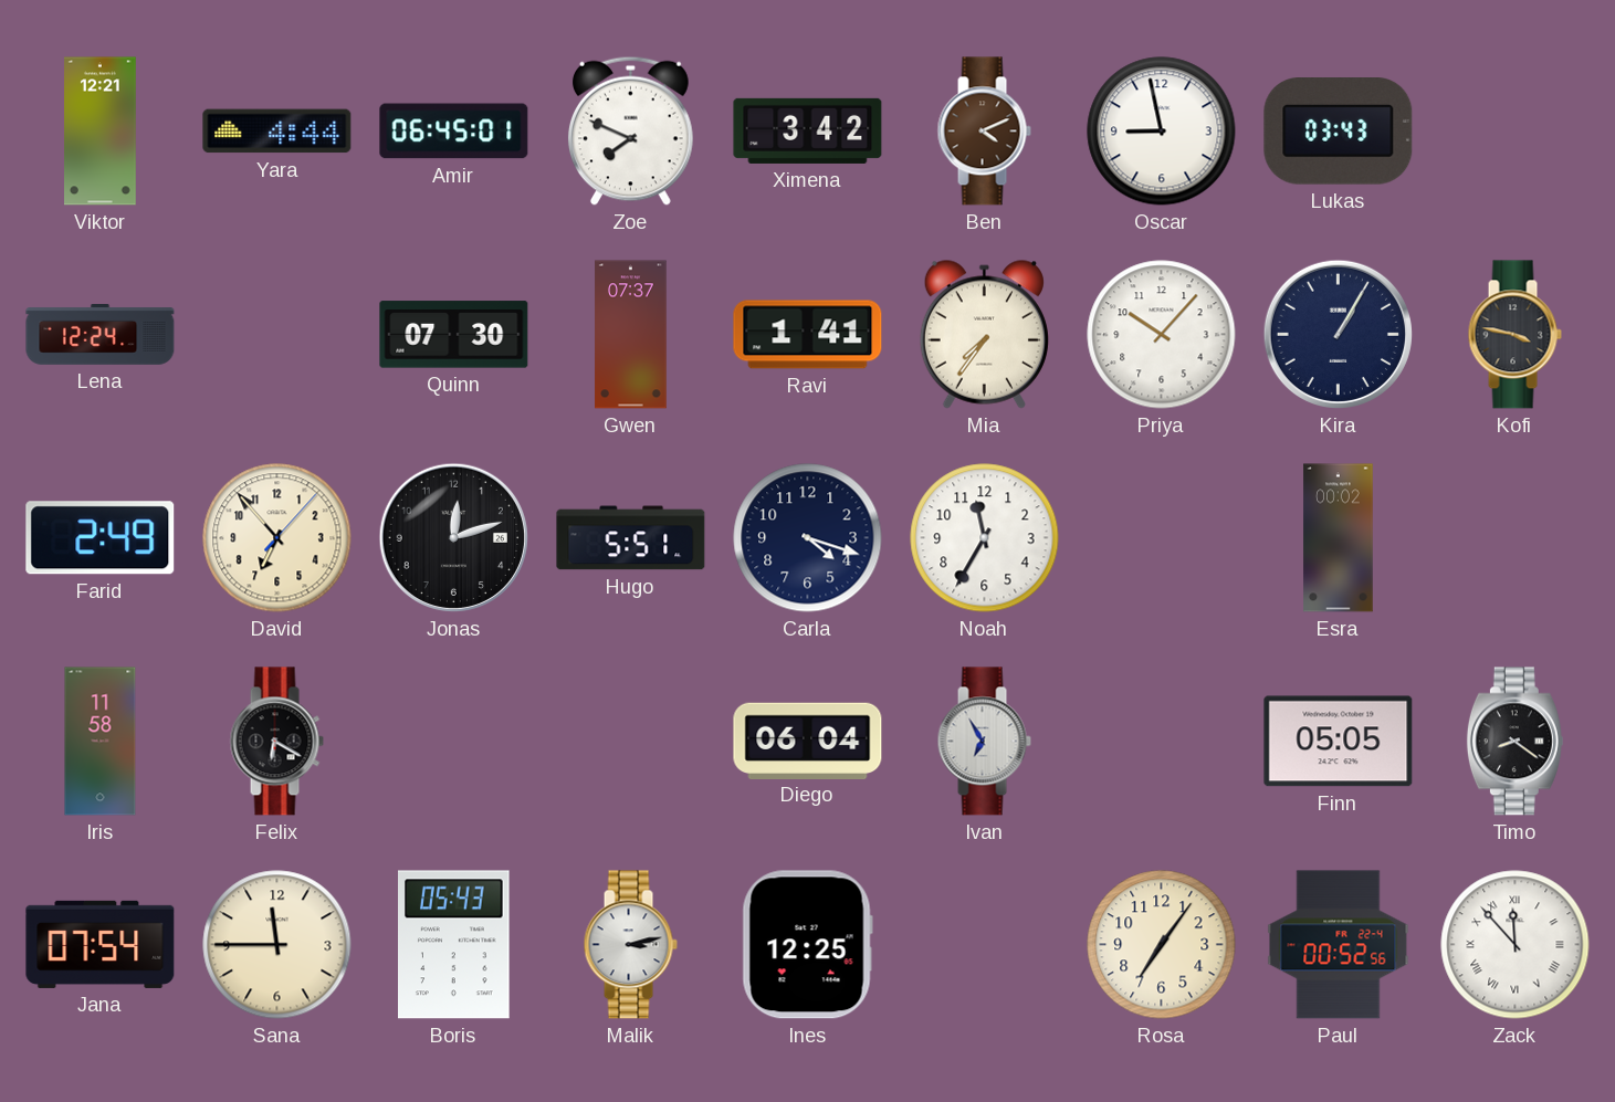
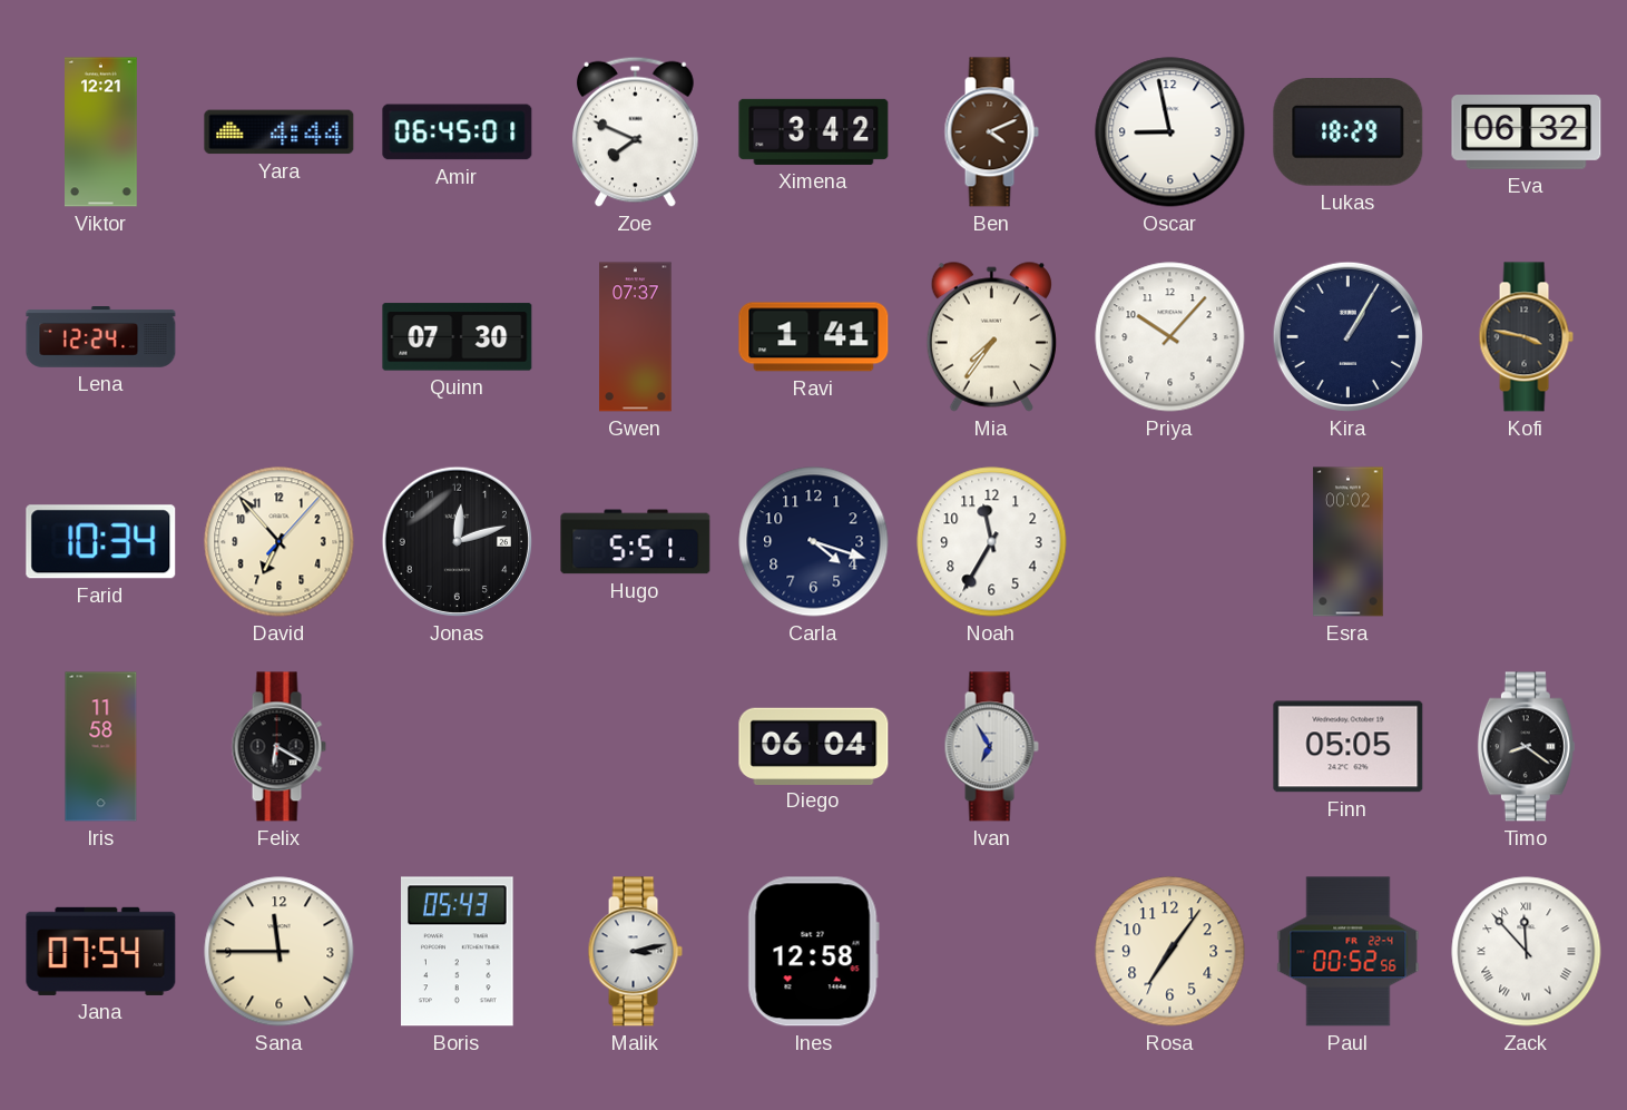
Lukas: 03:43 -> 18:29
Eva: none -> 06:32
Farid: 2:49 -> 10:34
Ines: 12:25 -> 12:58
